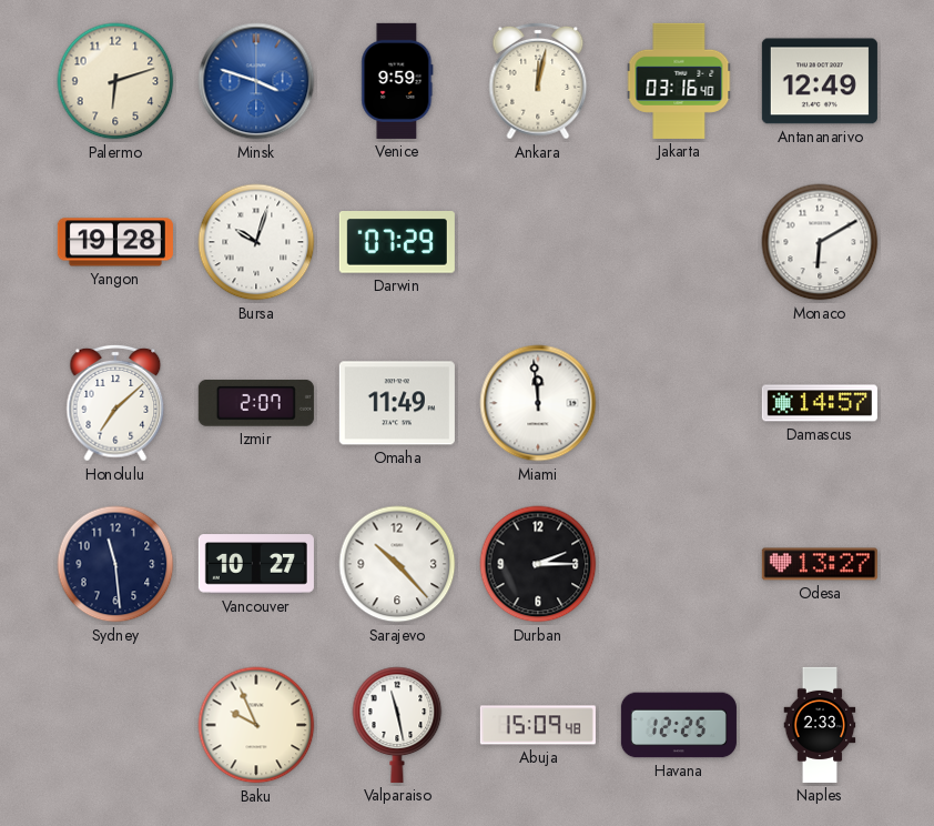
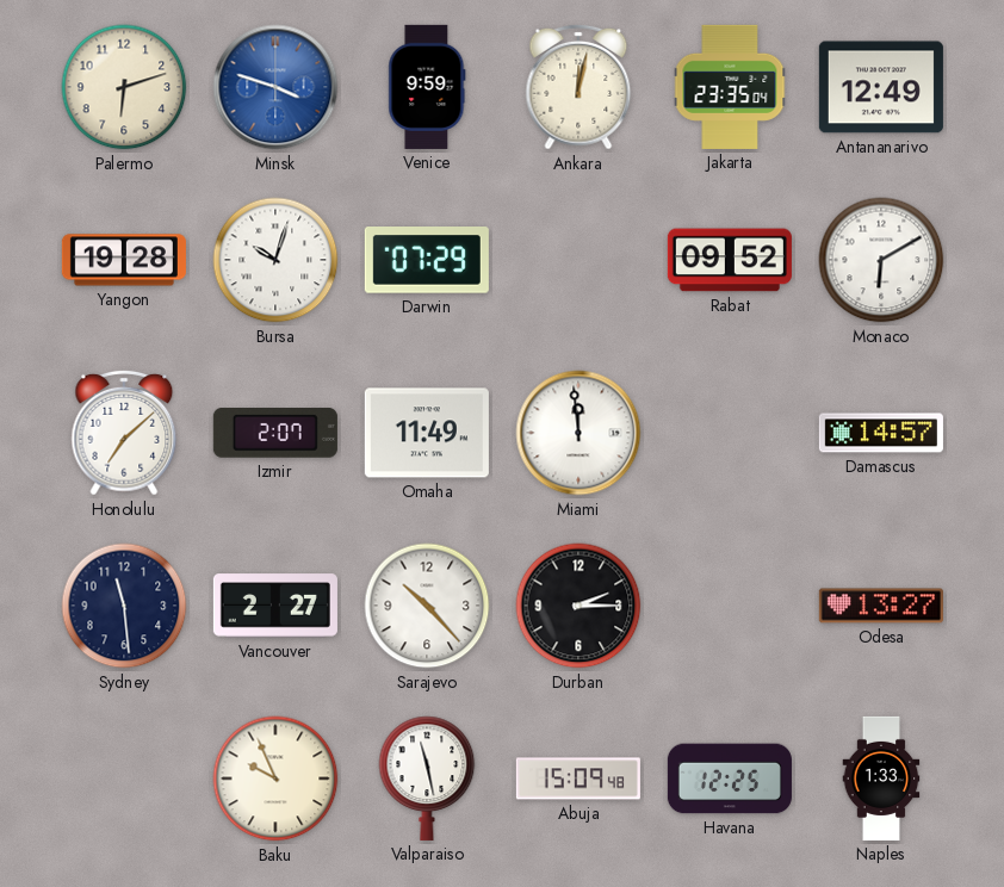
Jakarta: 03:16 -> 23:35
Rabat: none -> 09:52
Vancouver: 10:27 -> 2:27
Naples: 2:33 -> 1:33
